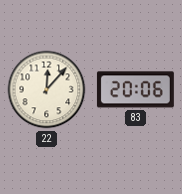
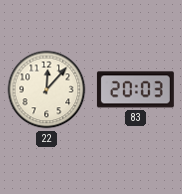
83: 20:06 -> 20:03
